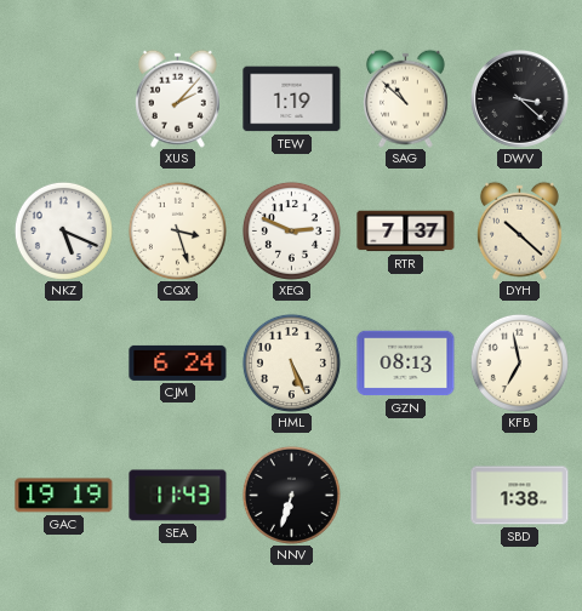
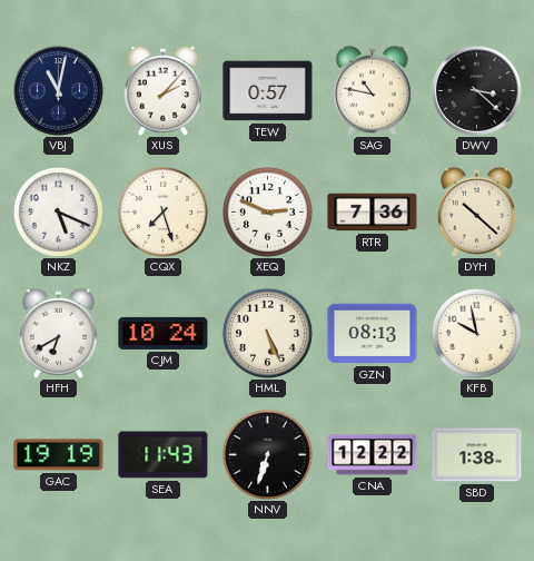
VBJ: none -> 11:02
TEW: 1:19 -> 0:57
SAG: 10:52 -> 10:47
CQX: 3:27 -> 7:27
RTR: 7:37 -> 7:36
HFH: none -> 6:40
CJM: 6:24 -> 10:24
KFB: 6:58 -> 9:58
CNA: none -> 12:22
